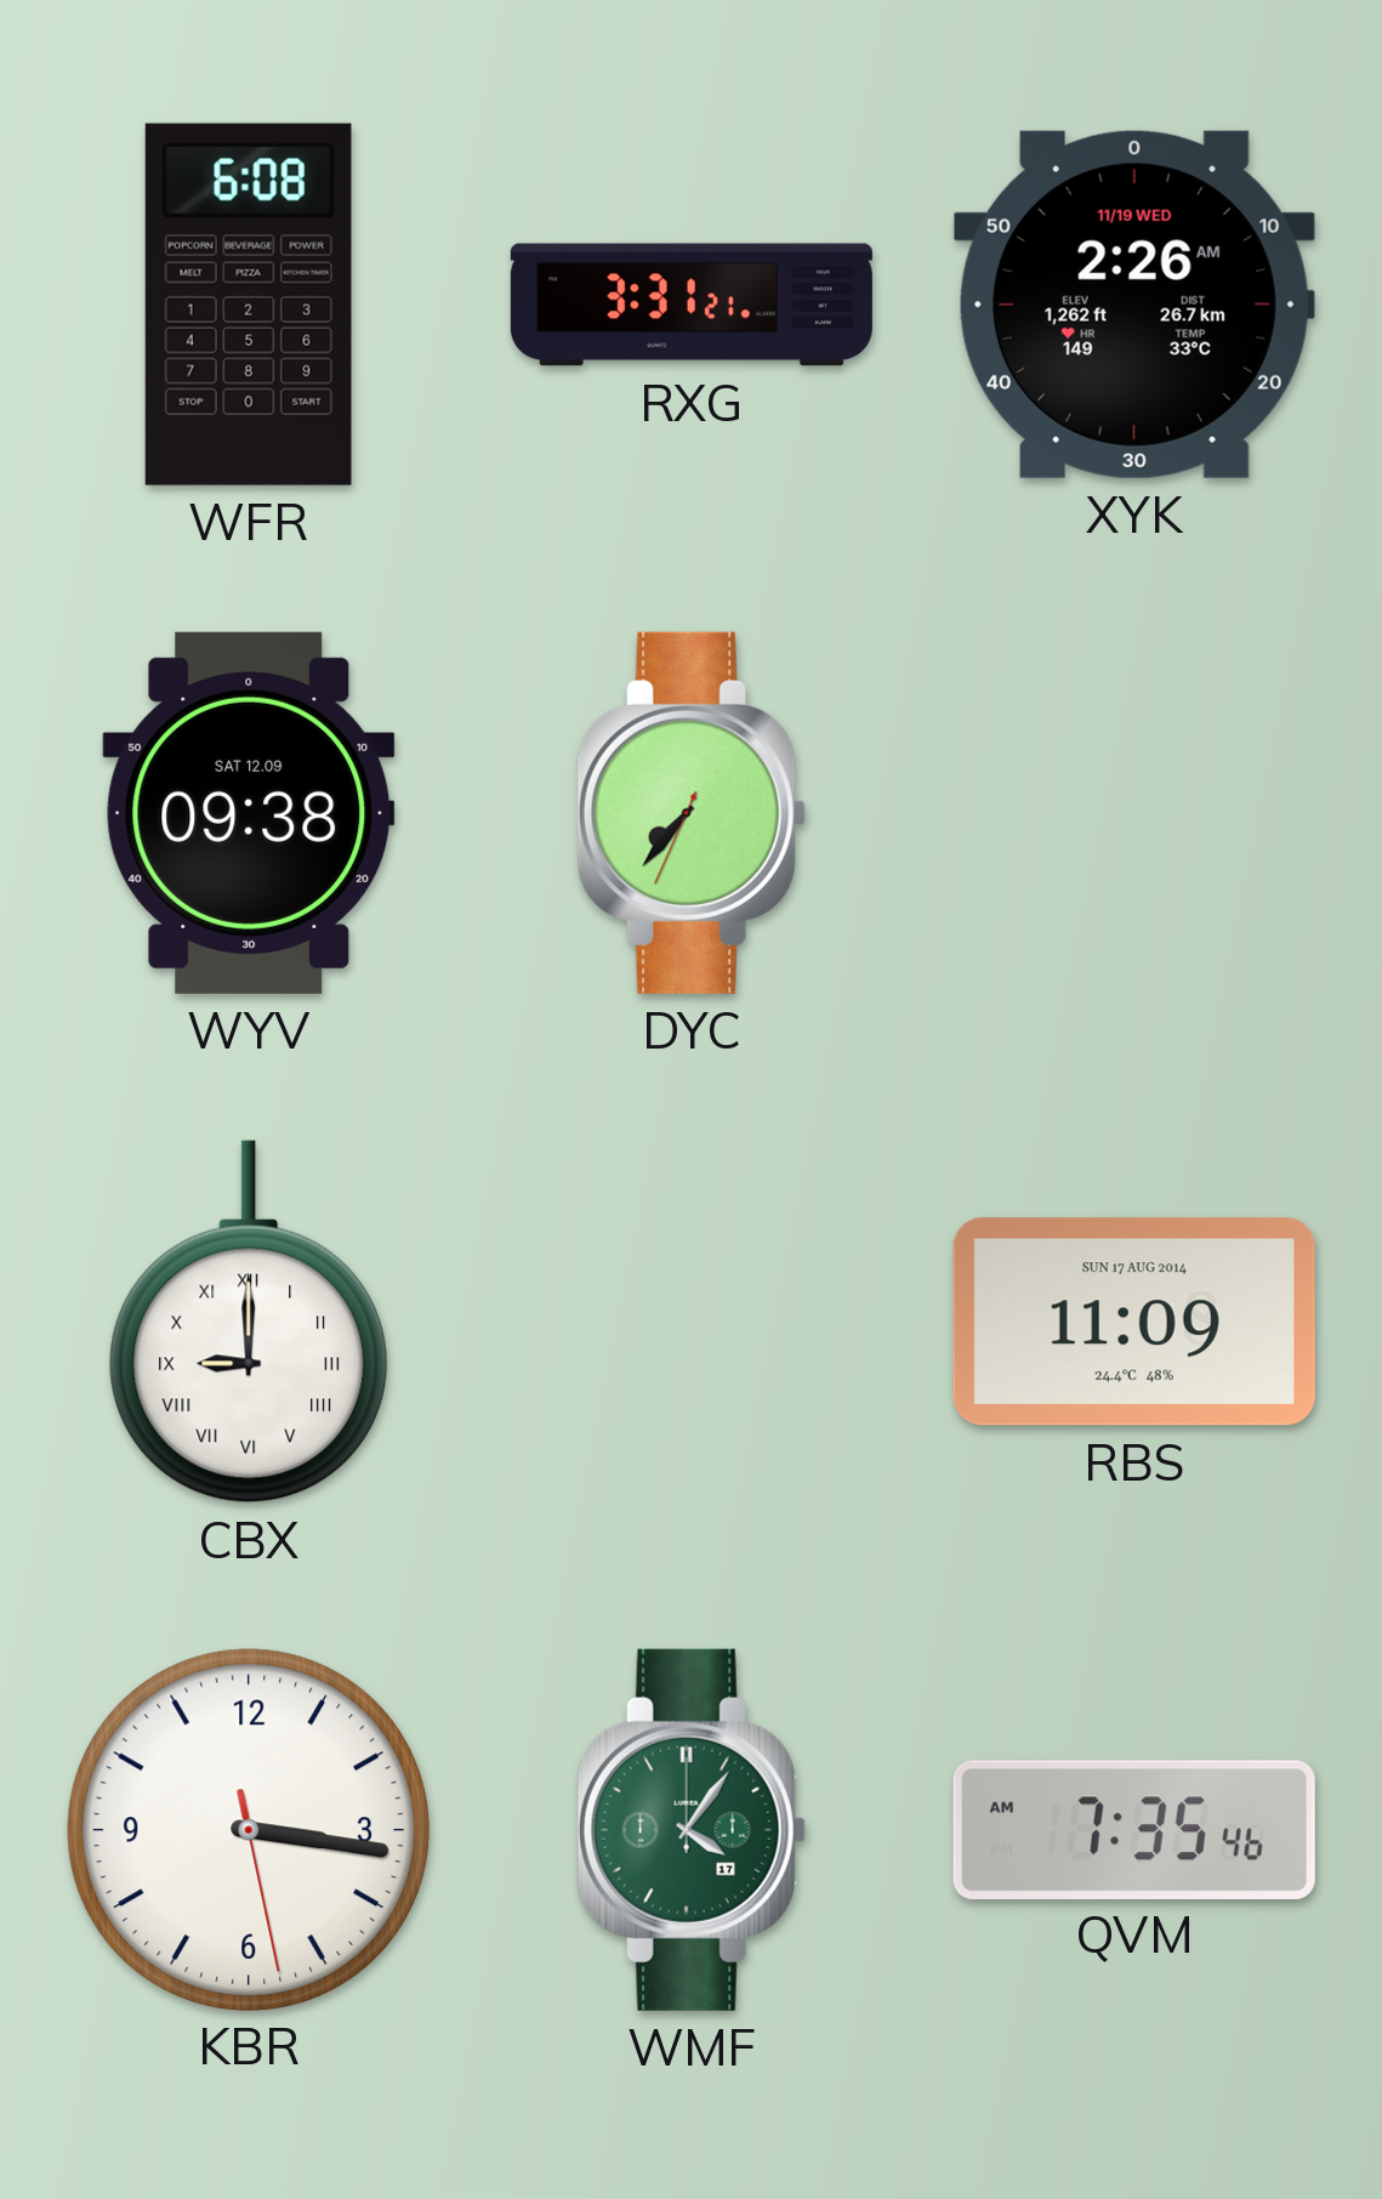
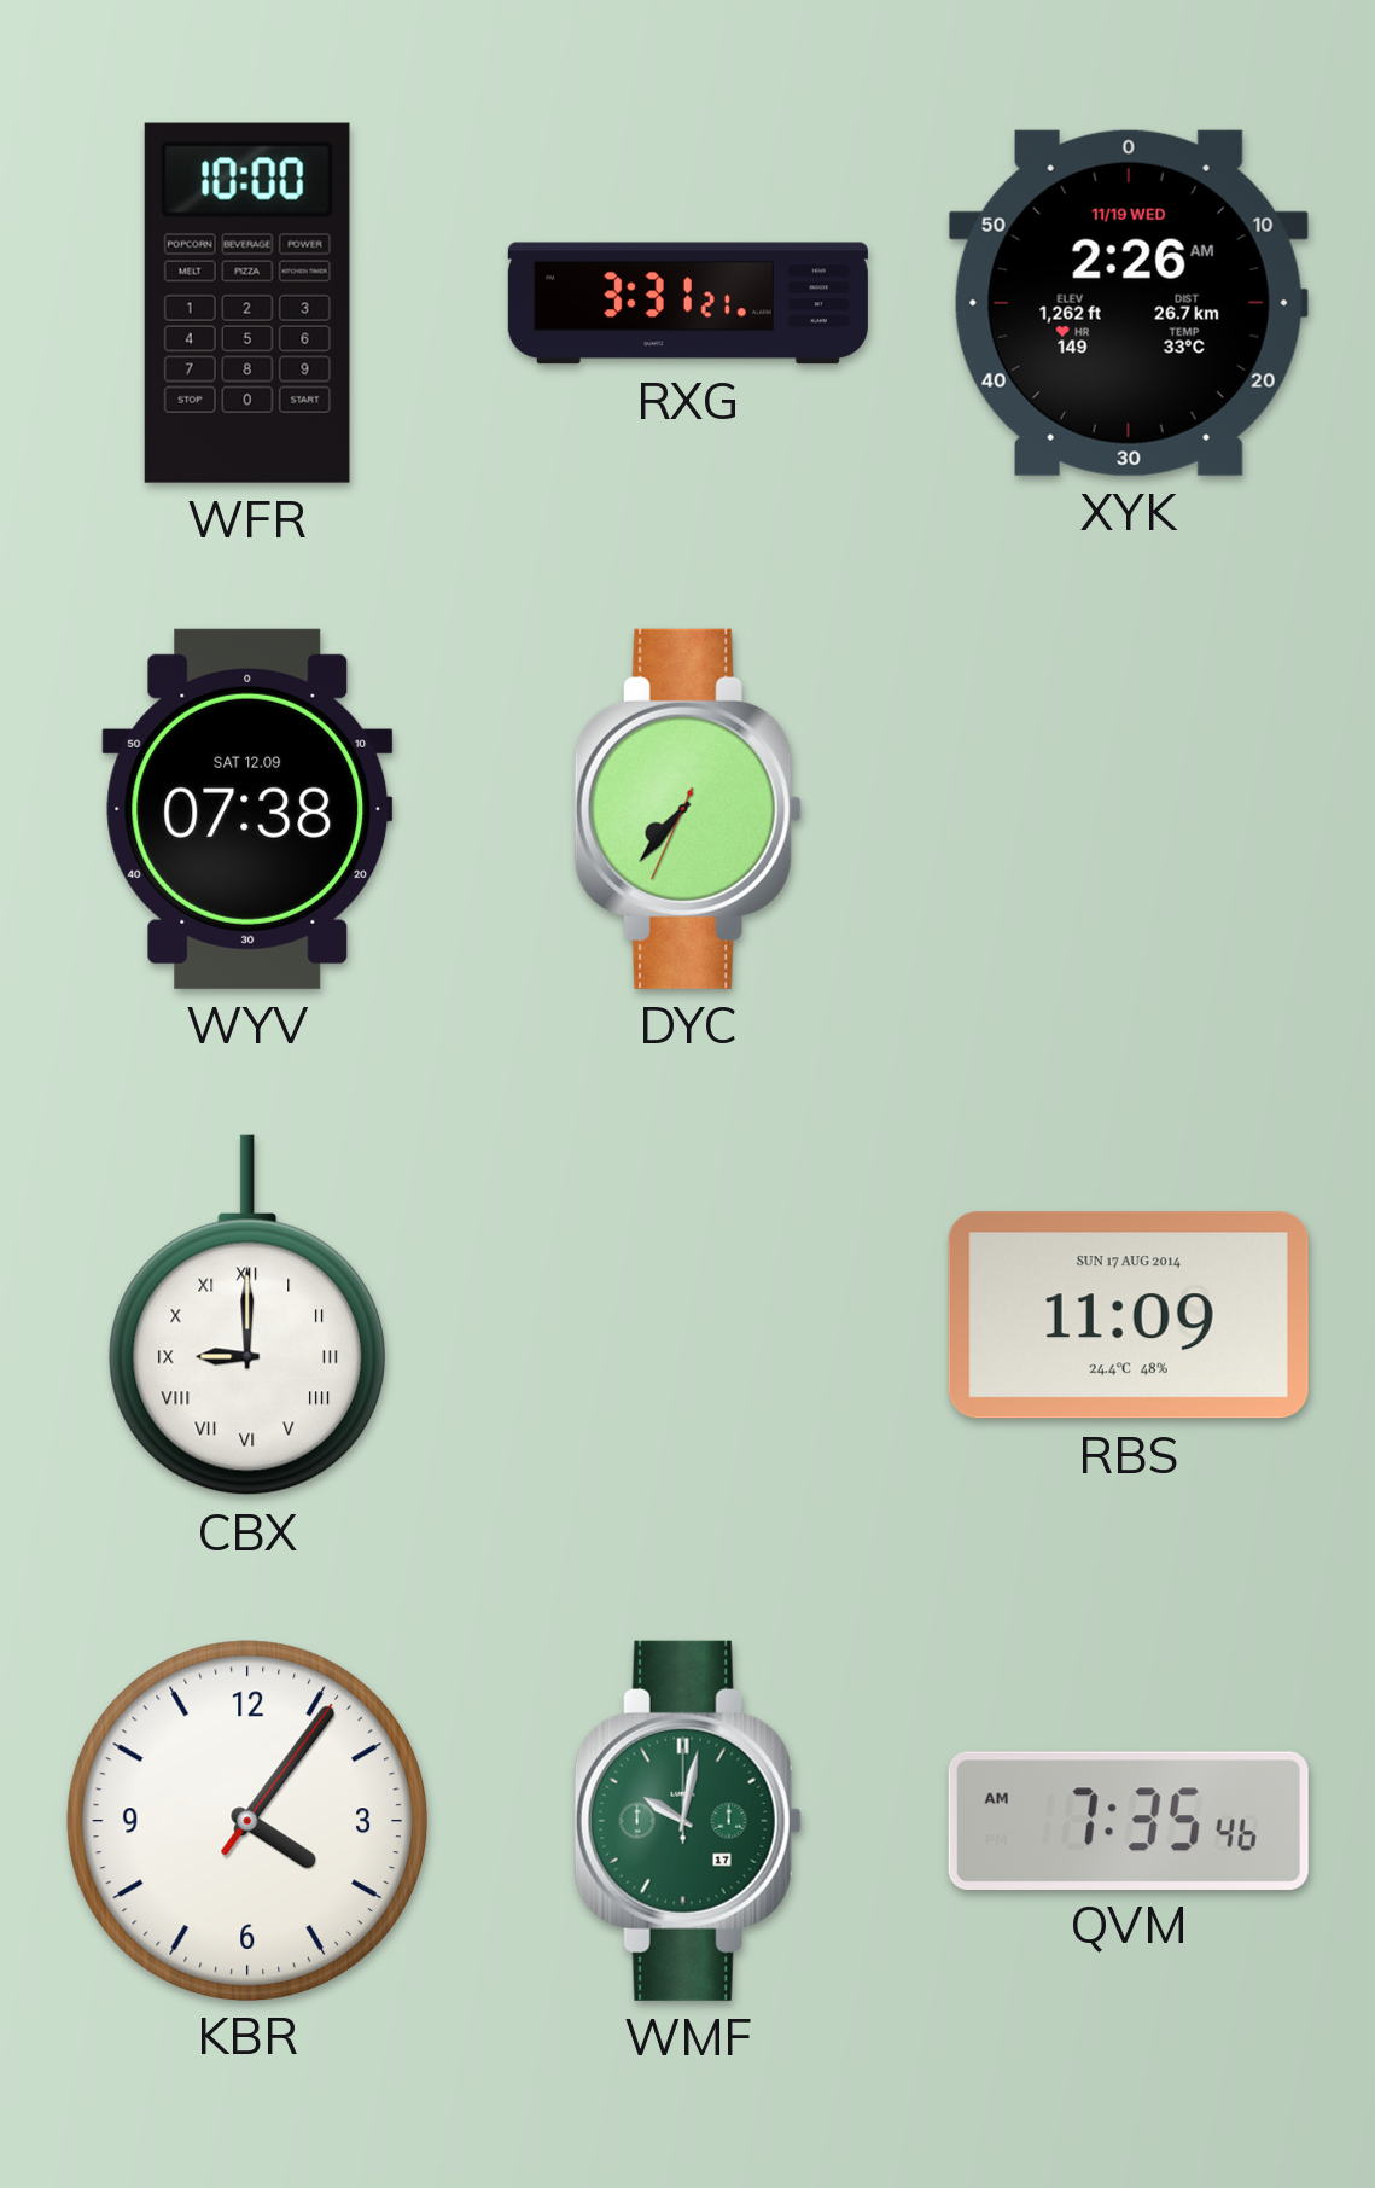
WFR: 6:08 -> 10:00
WYV: 09:38 -> 07:38
KBR: 3:16 -> 4:06
WMF: 4:06 -> 10:02
